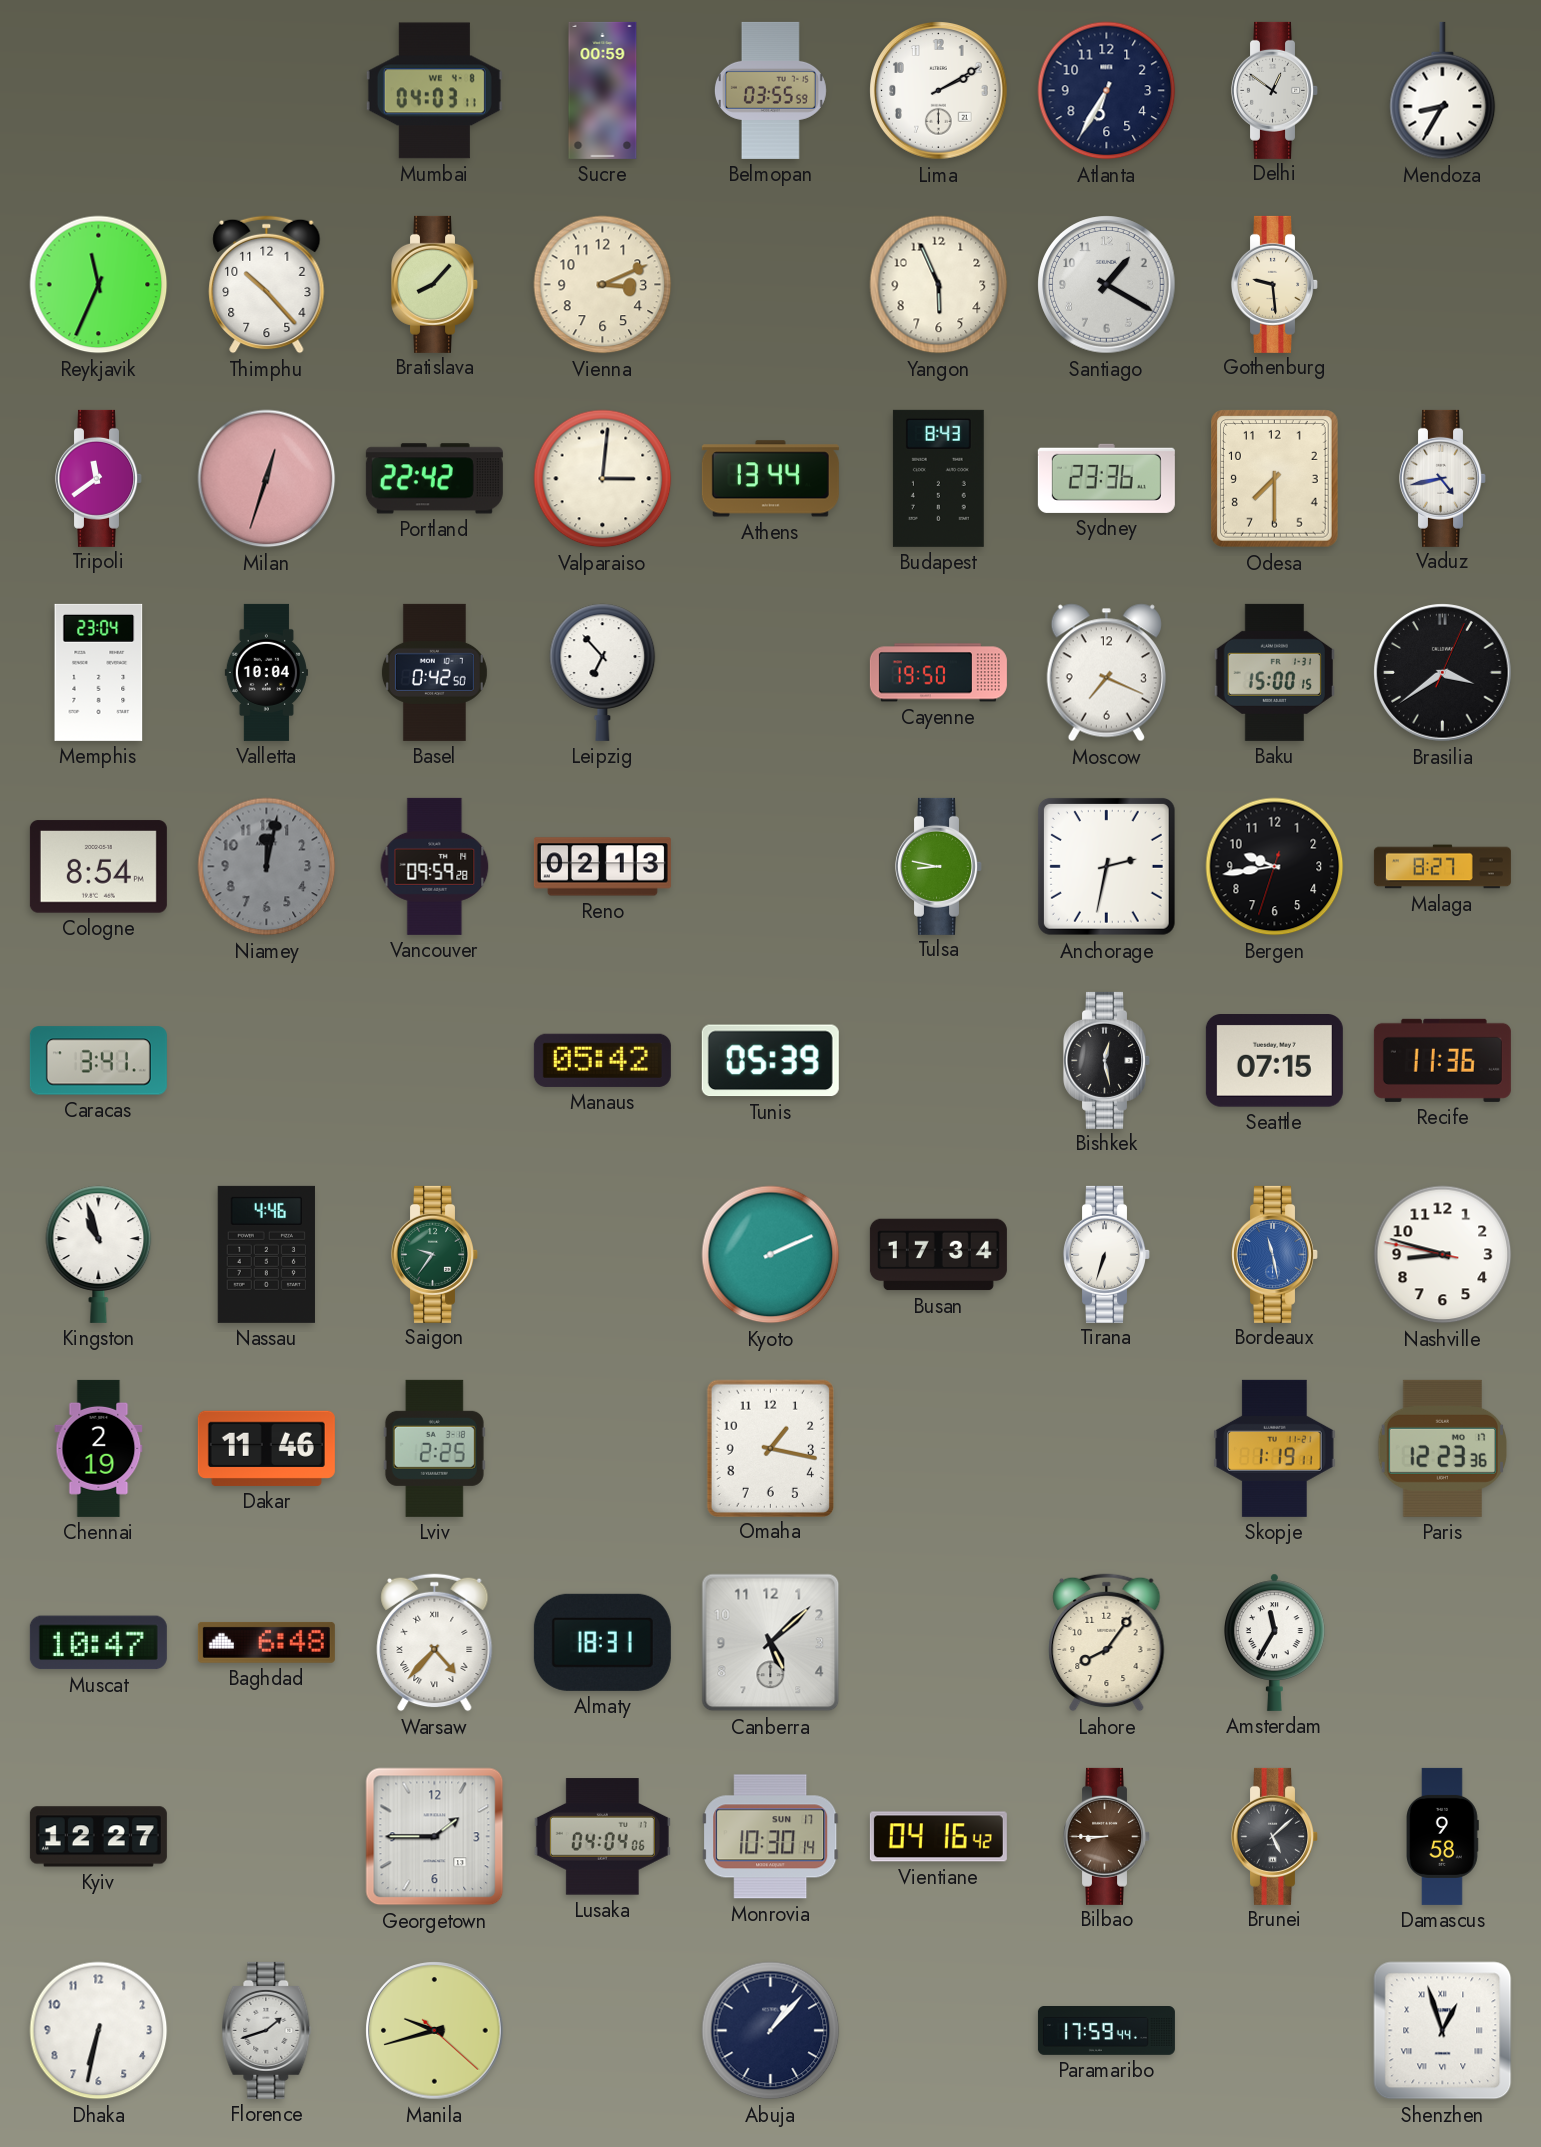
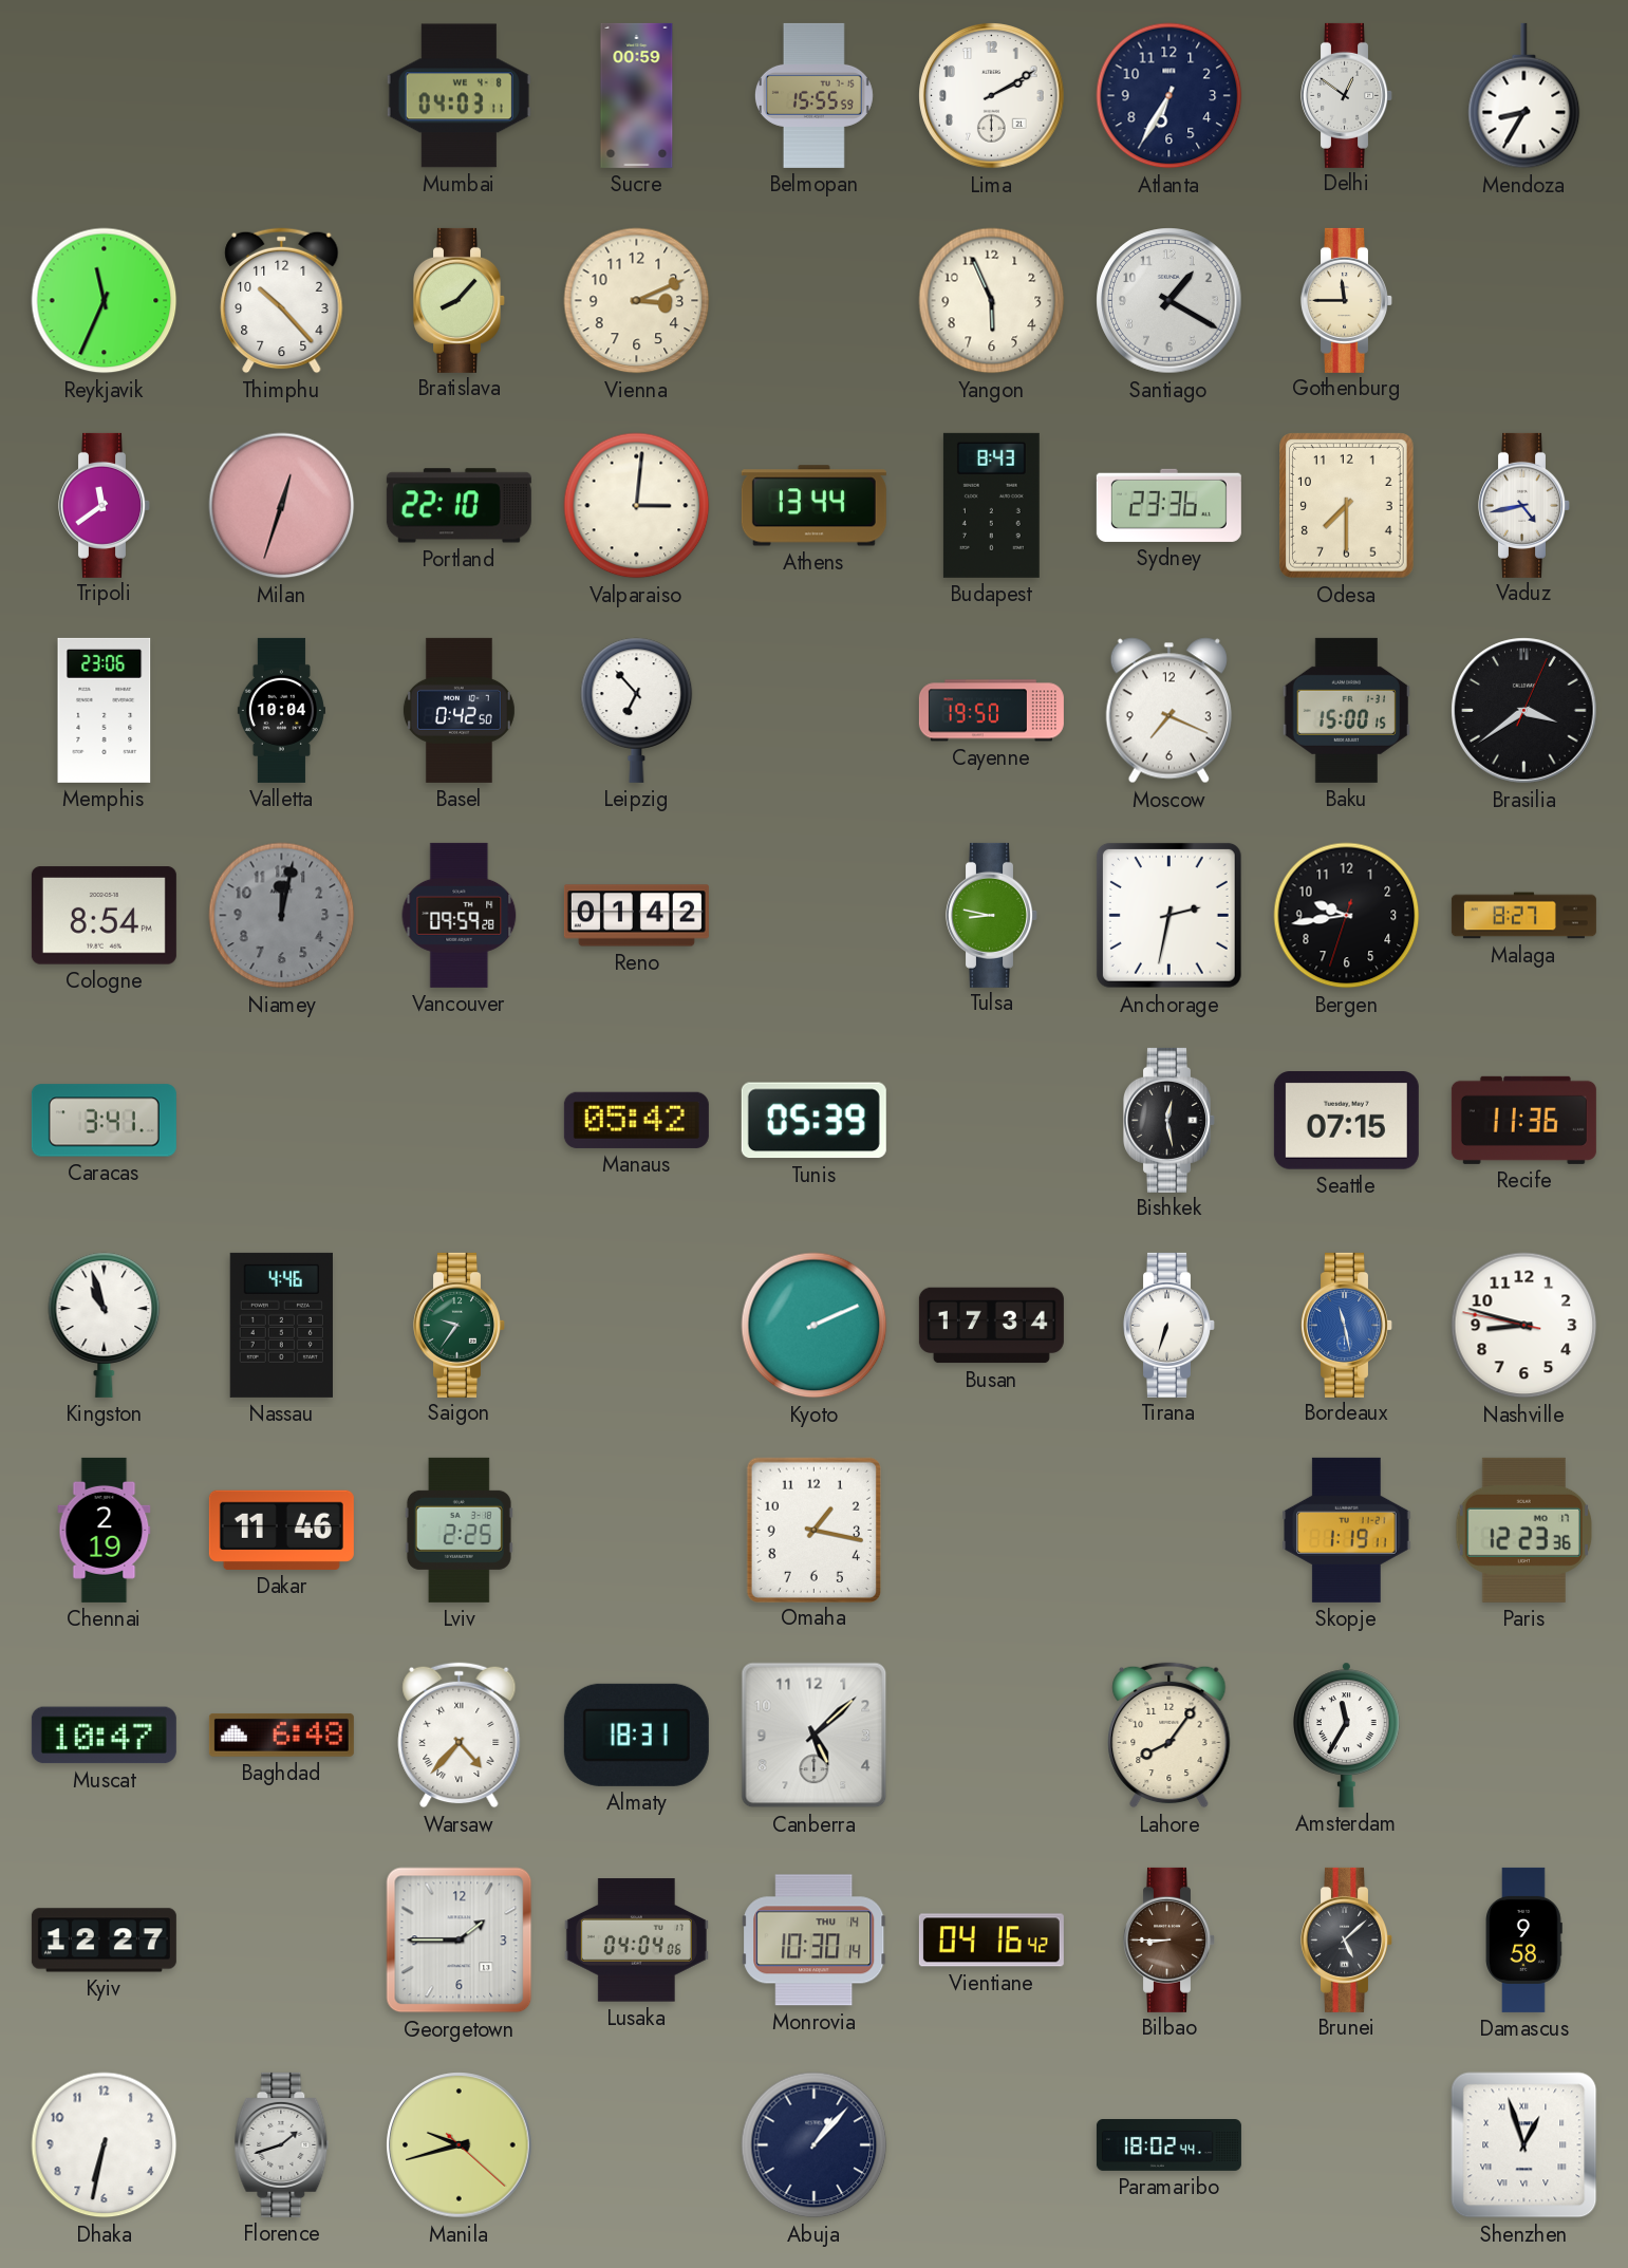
Belmopan: 03:55 -> 15:55
Gothenburg: 9:29 -> 11:45
Portland: 22:42 -> 22:10
Memphis: 23:04 -> 23:06
Reno: 02:13 -> 01:42
Monrovia date: SUN 17 -> THU 14
Paramaribo: 17:59 -> 18:02
